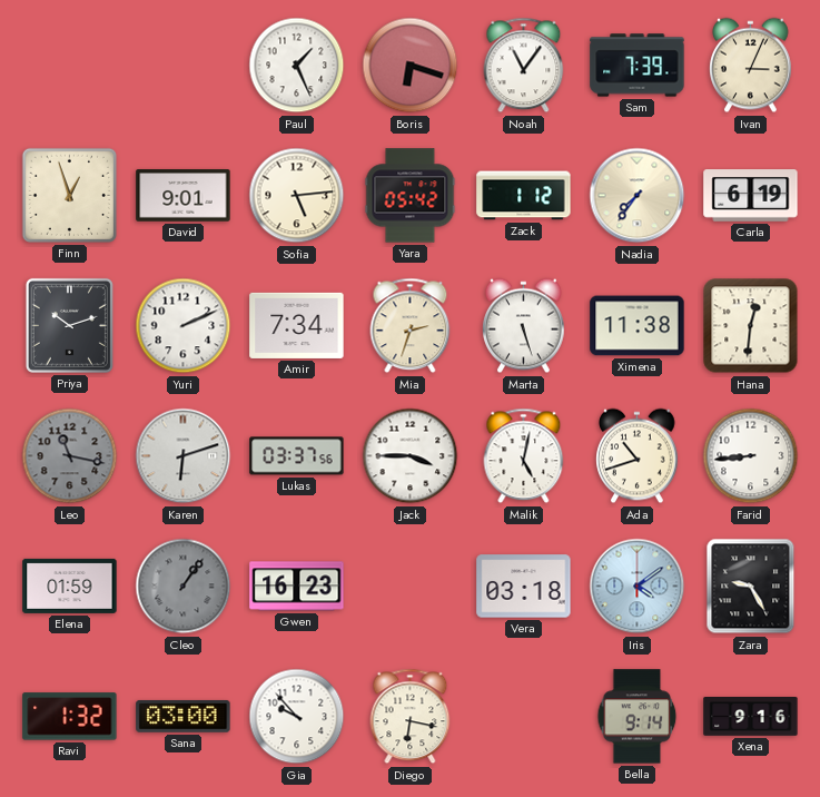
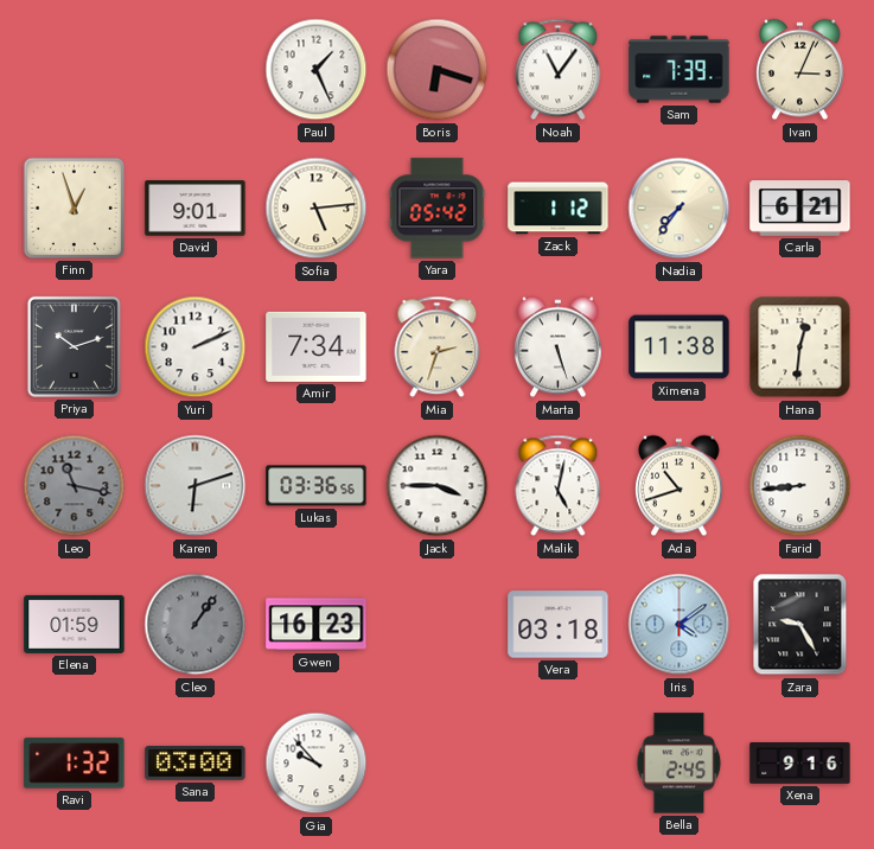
Carla: 6:19 -> 6:21
Lukas: 03:37 -> 03:36
Diego: 6:17 -> none
Bella: 9:14 -> 2:45
